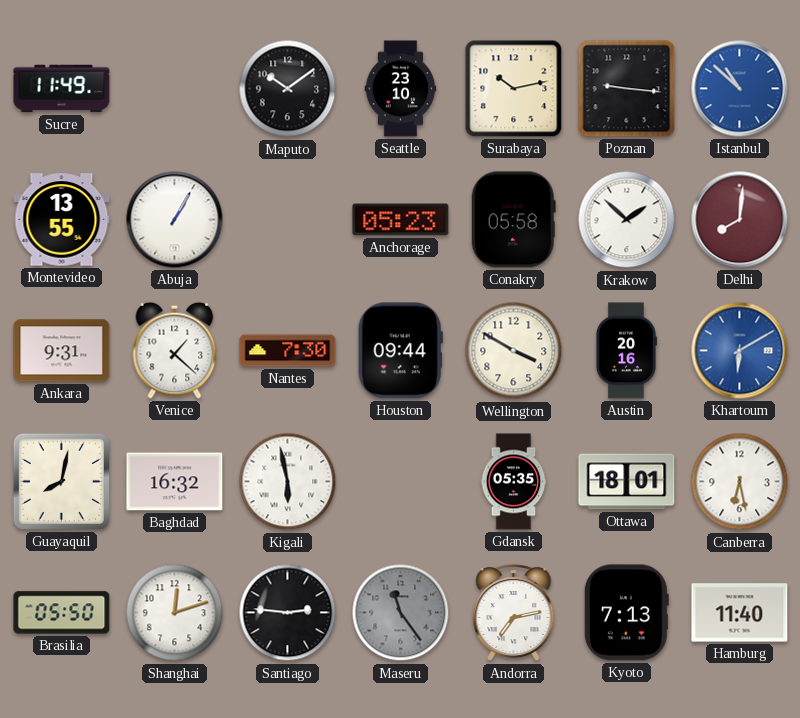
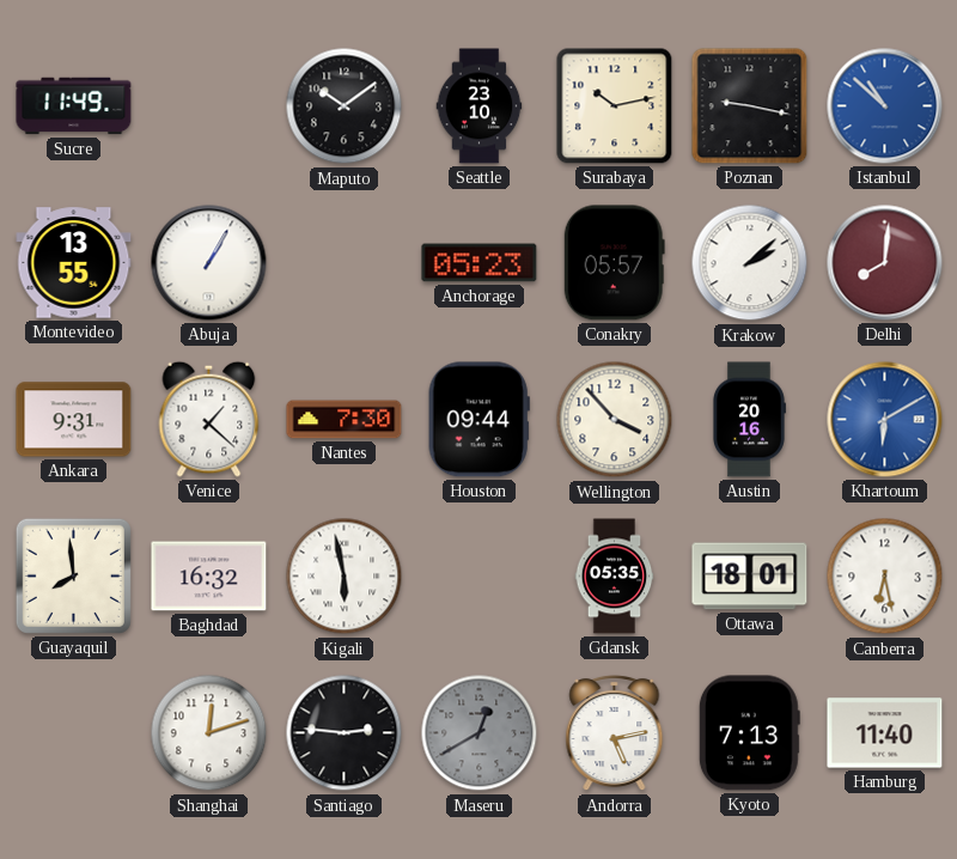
Poznan: 9:16 -> 9:17
Conakry: 05:58 -> 05:57
Krakow: 1:52 -> 2:08
Wellington: 3:50 -> 3:53
Guayaquil: 8:02 -> 7:59
Brasilia: 05:50 -> none
Maseru: 11:24 -> 12:40
Andorra: 7:13 -> 5:13
